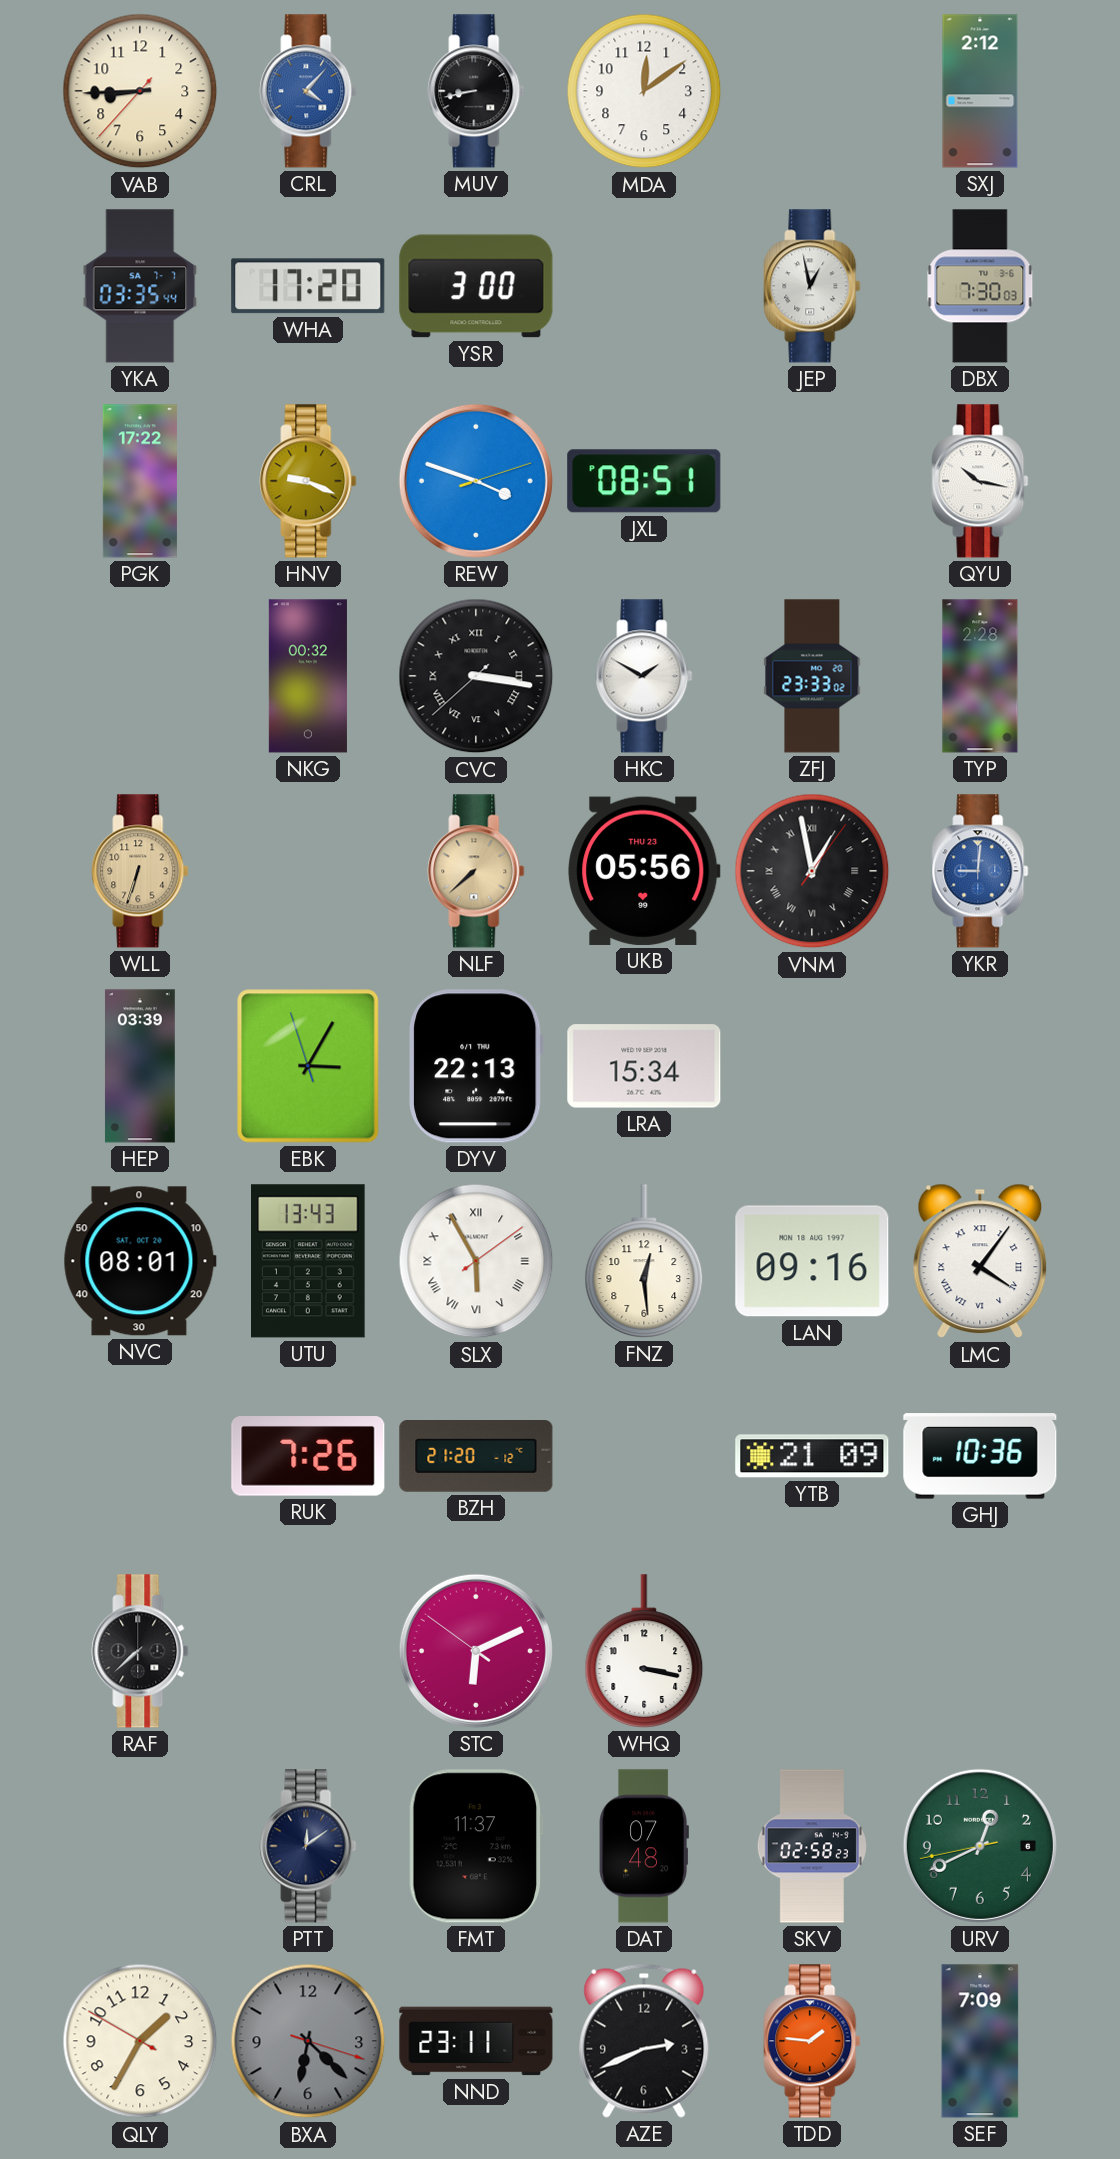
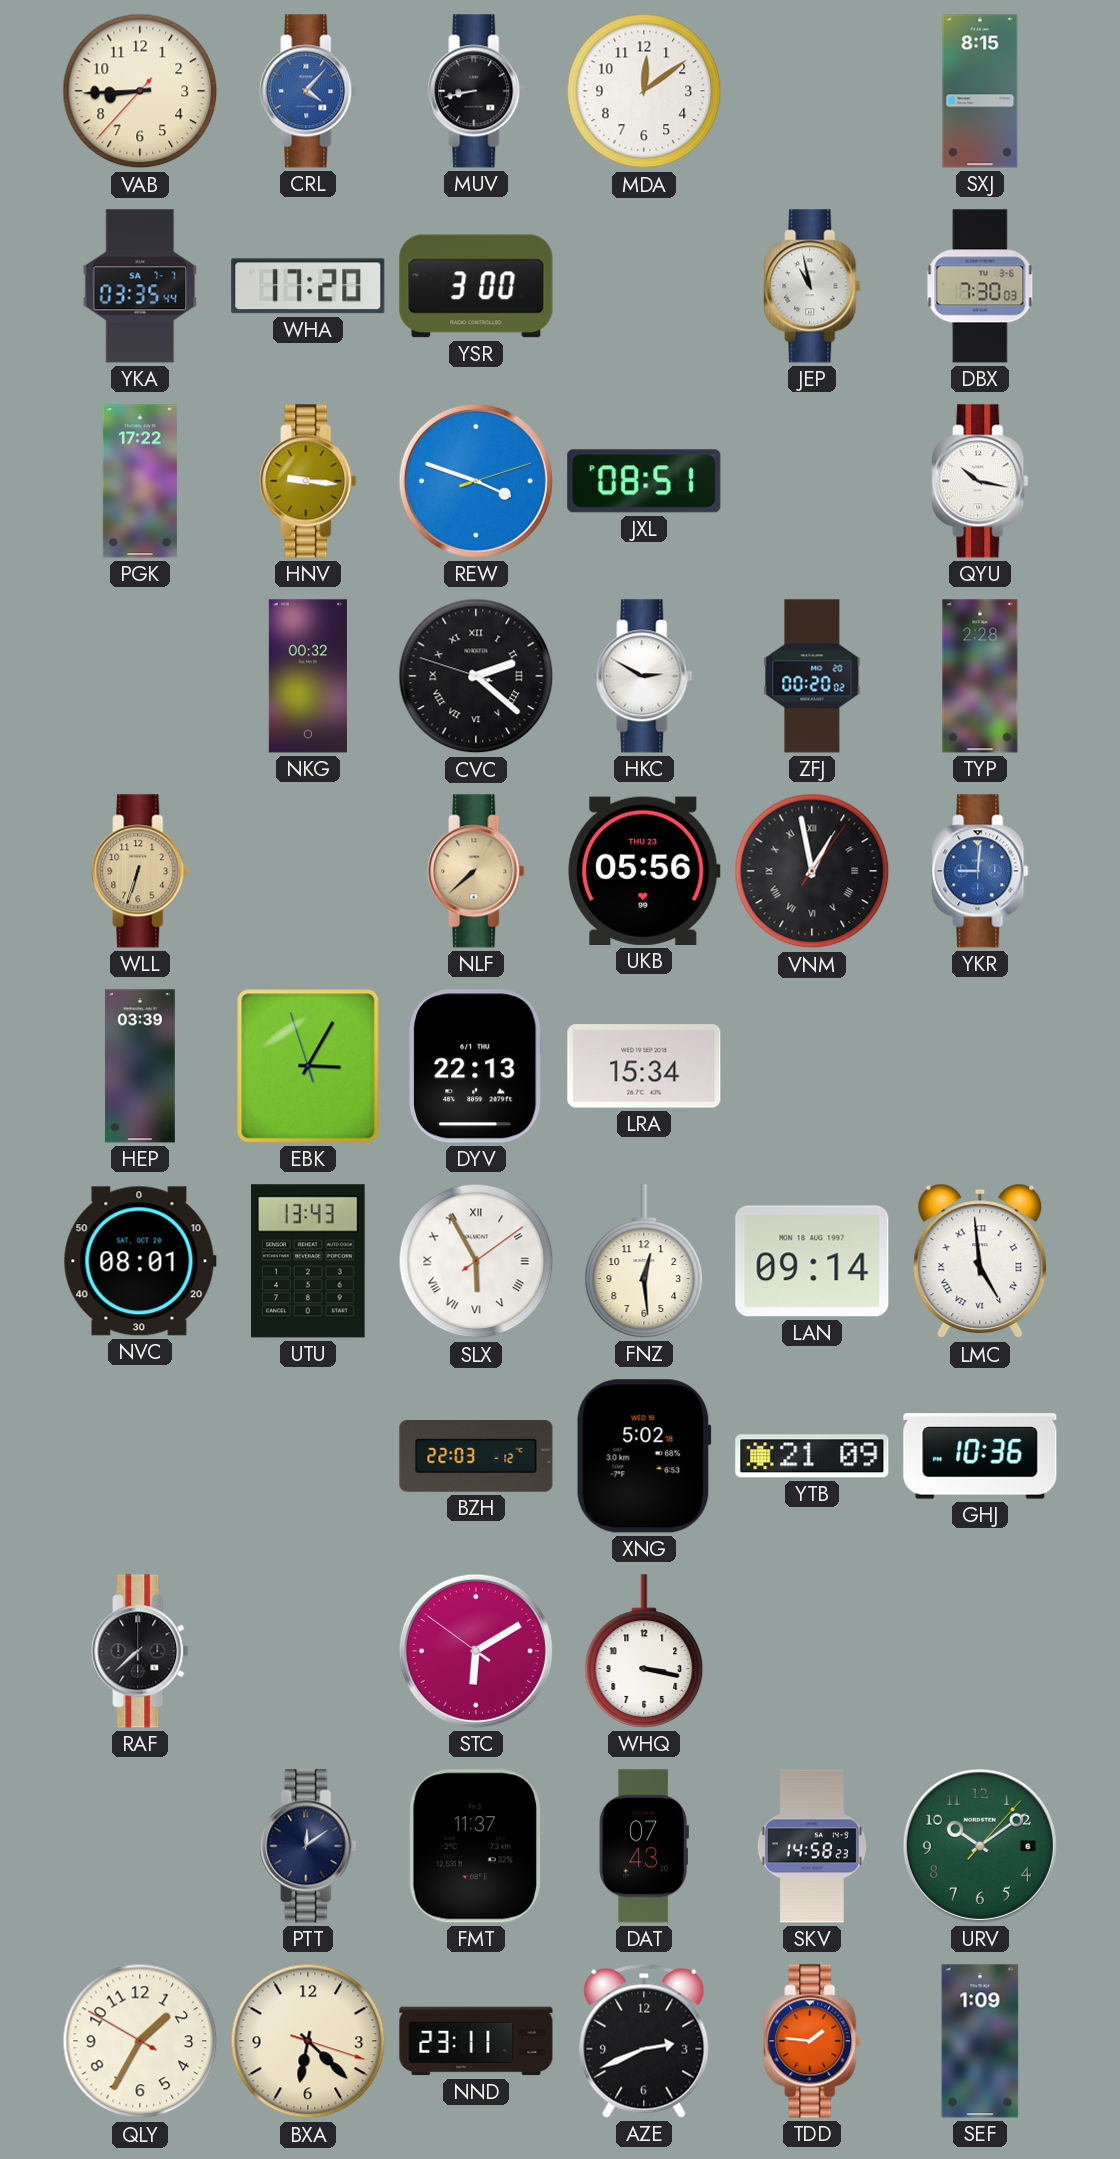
SXJ: 2:12 -> 8:15
JEP: 12:58 -> 10:58
HNV: 9:19 -> 9:16
CVC: 3:16 -> 2:21
HKC: 1:50 -> 2:50
ZFJ: 23:33 -> 00:20
LAN: 09:16 -> 09:14
LMC: 4:06 -> 4:59
RUK: 7:26 -> none
BZH: 21:20 -> 22:03
XNG: none -> 5:02
STC: 6:10 -> 6:09
DAT: 07:48 -> 07:43
SKV: 02:58 -> 14:58
URV: 12:40 -> 10:09
BXA dial: grey -> cream
SEF: 7:09 -> 1:09
